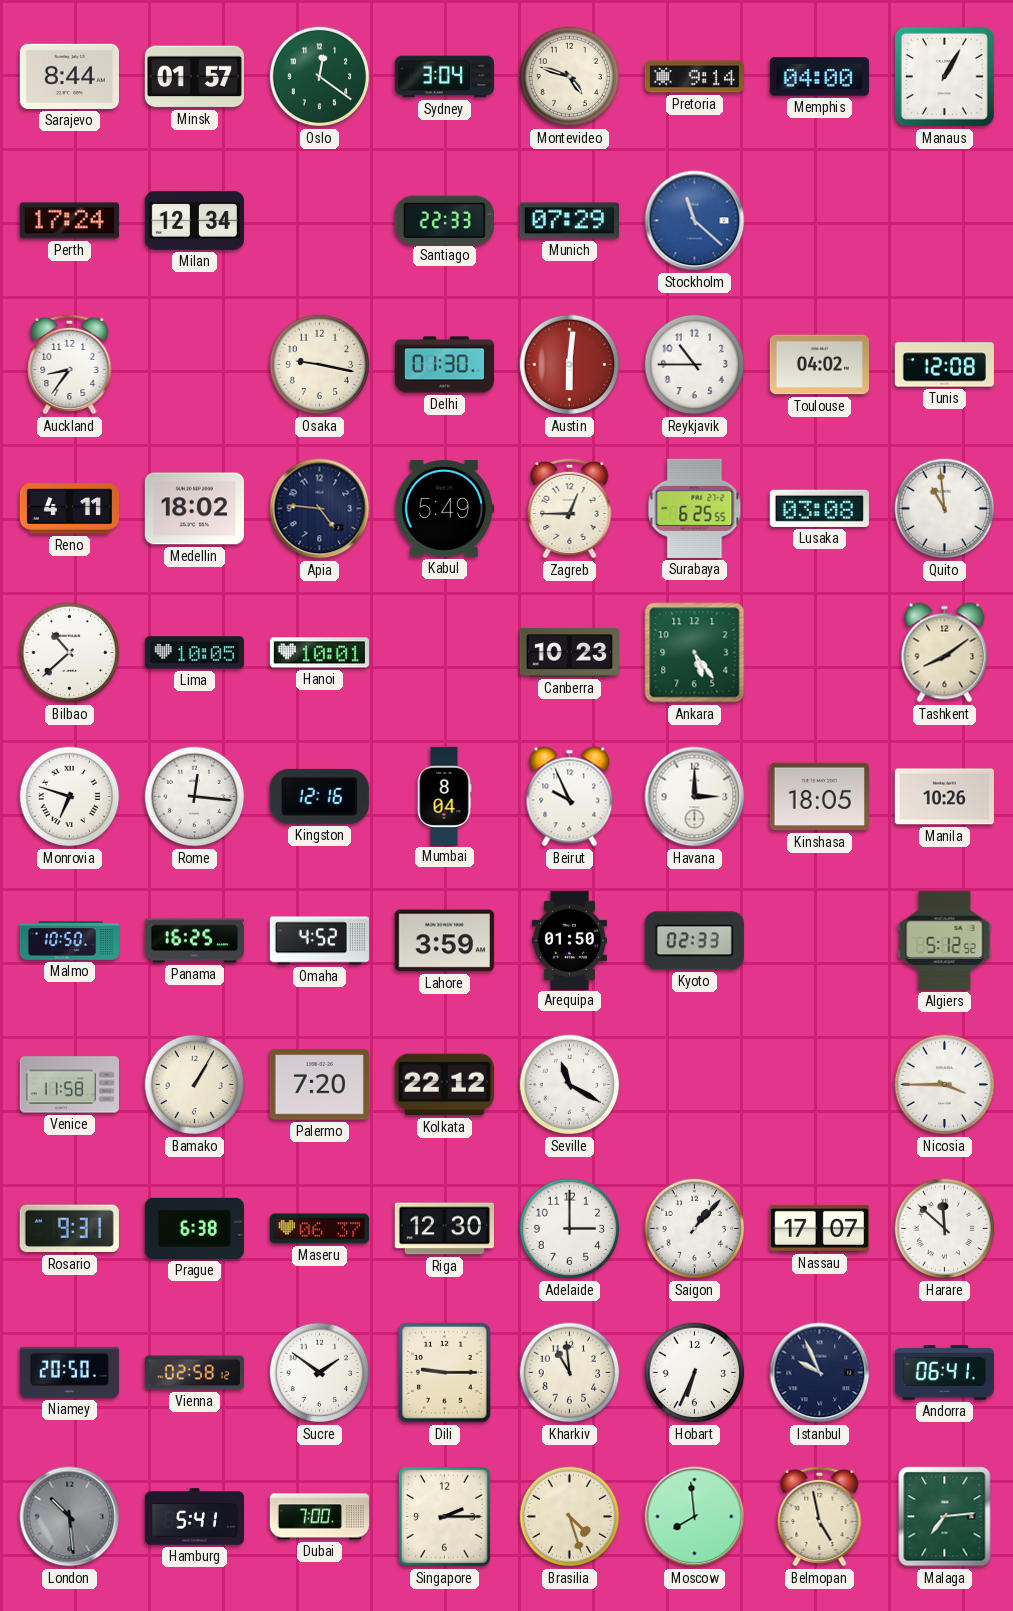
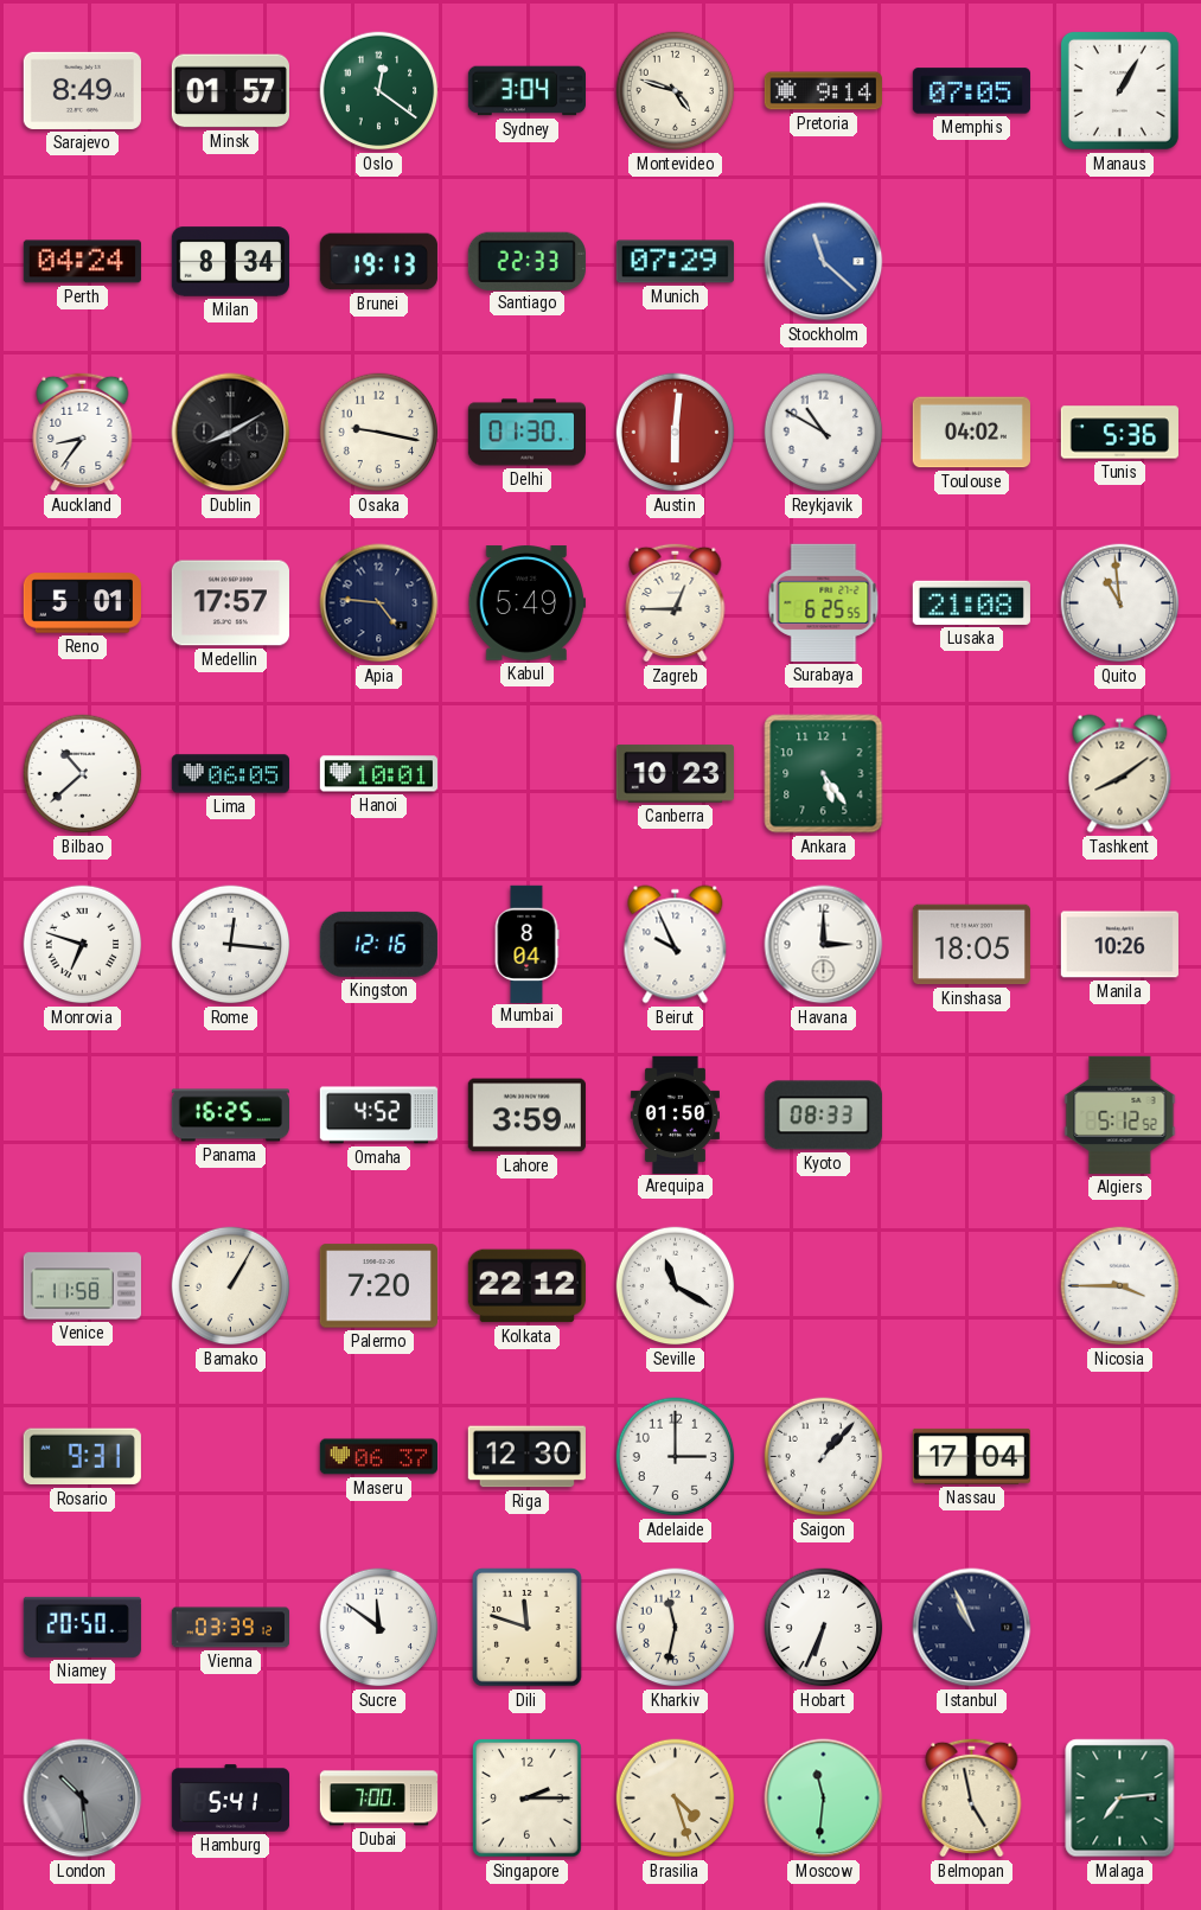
Sarajevo: 8:44 -> 8:49
Memphis: 04:00 -> 07:05
Perth: 17:24 -> 04:24
Milan: 12:34 -> 8:34
Brunei: none -> 19:13
Dublin: none -> 8:10
Reykjavik: 10:45 -> 10:50
Tunis: 12:08 -> 5:36
Reno: 4:11 -> 5:01
Medellin: 18:02 -> 17:57
Lusaka: 03:08 -> 21:08
Lima: 10:05 -> 06:05
Malmo: 10:50 -> none
Kyoto: 02:33 -> 08:33
Prague: 6:38 -> none
Nassau: 17:07 -> 17:04
Harare: 11:52 -> none
Vienna: 02:58 -> 03:39
Sucre: 1:51 -> 11:51
Dili: 9:15 -> 11:48
Kharkiv: 10:59 -> 11:32
Istanbul: 9:56 -> 10:56
Andorra: 06:41 -> none
Moscow: 7:59 -> 11:31
